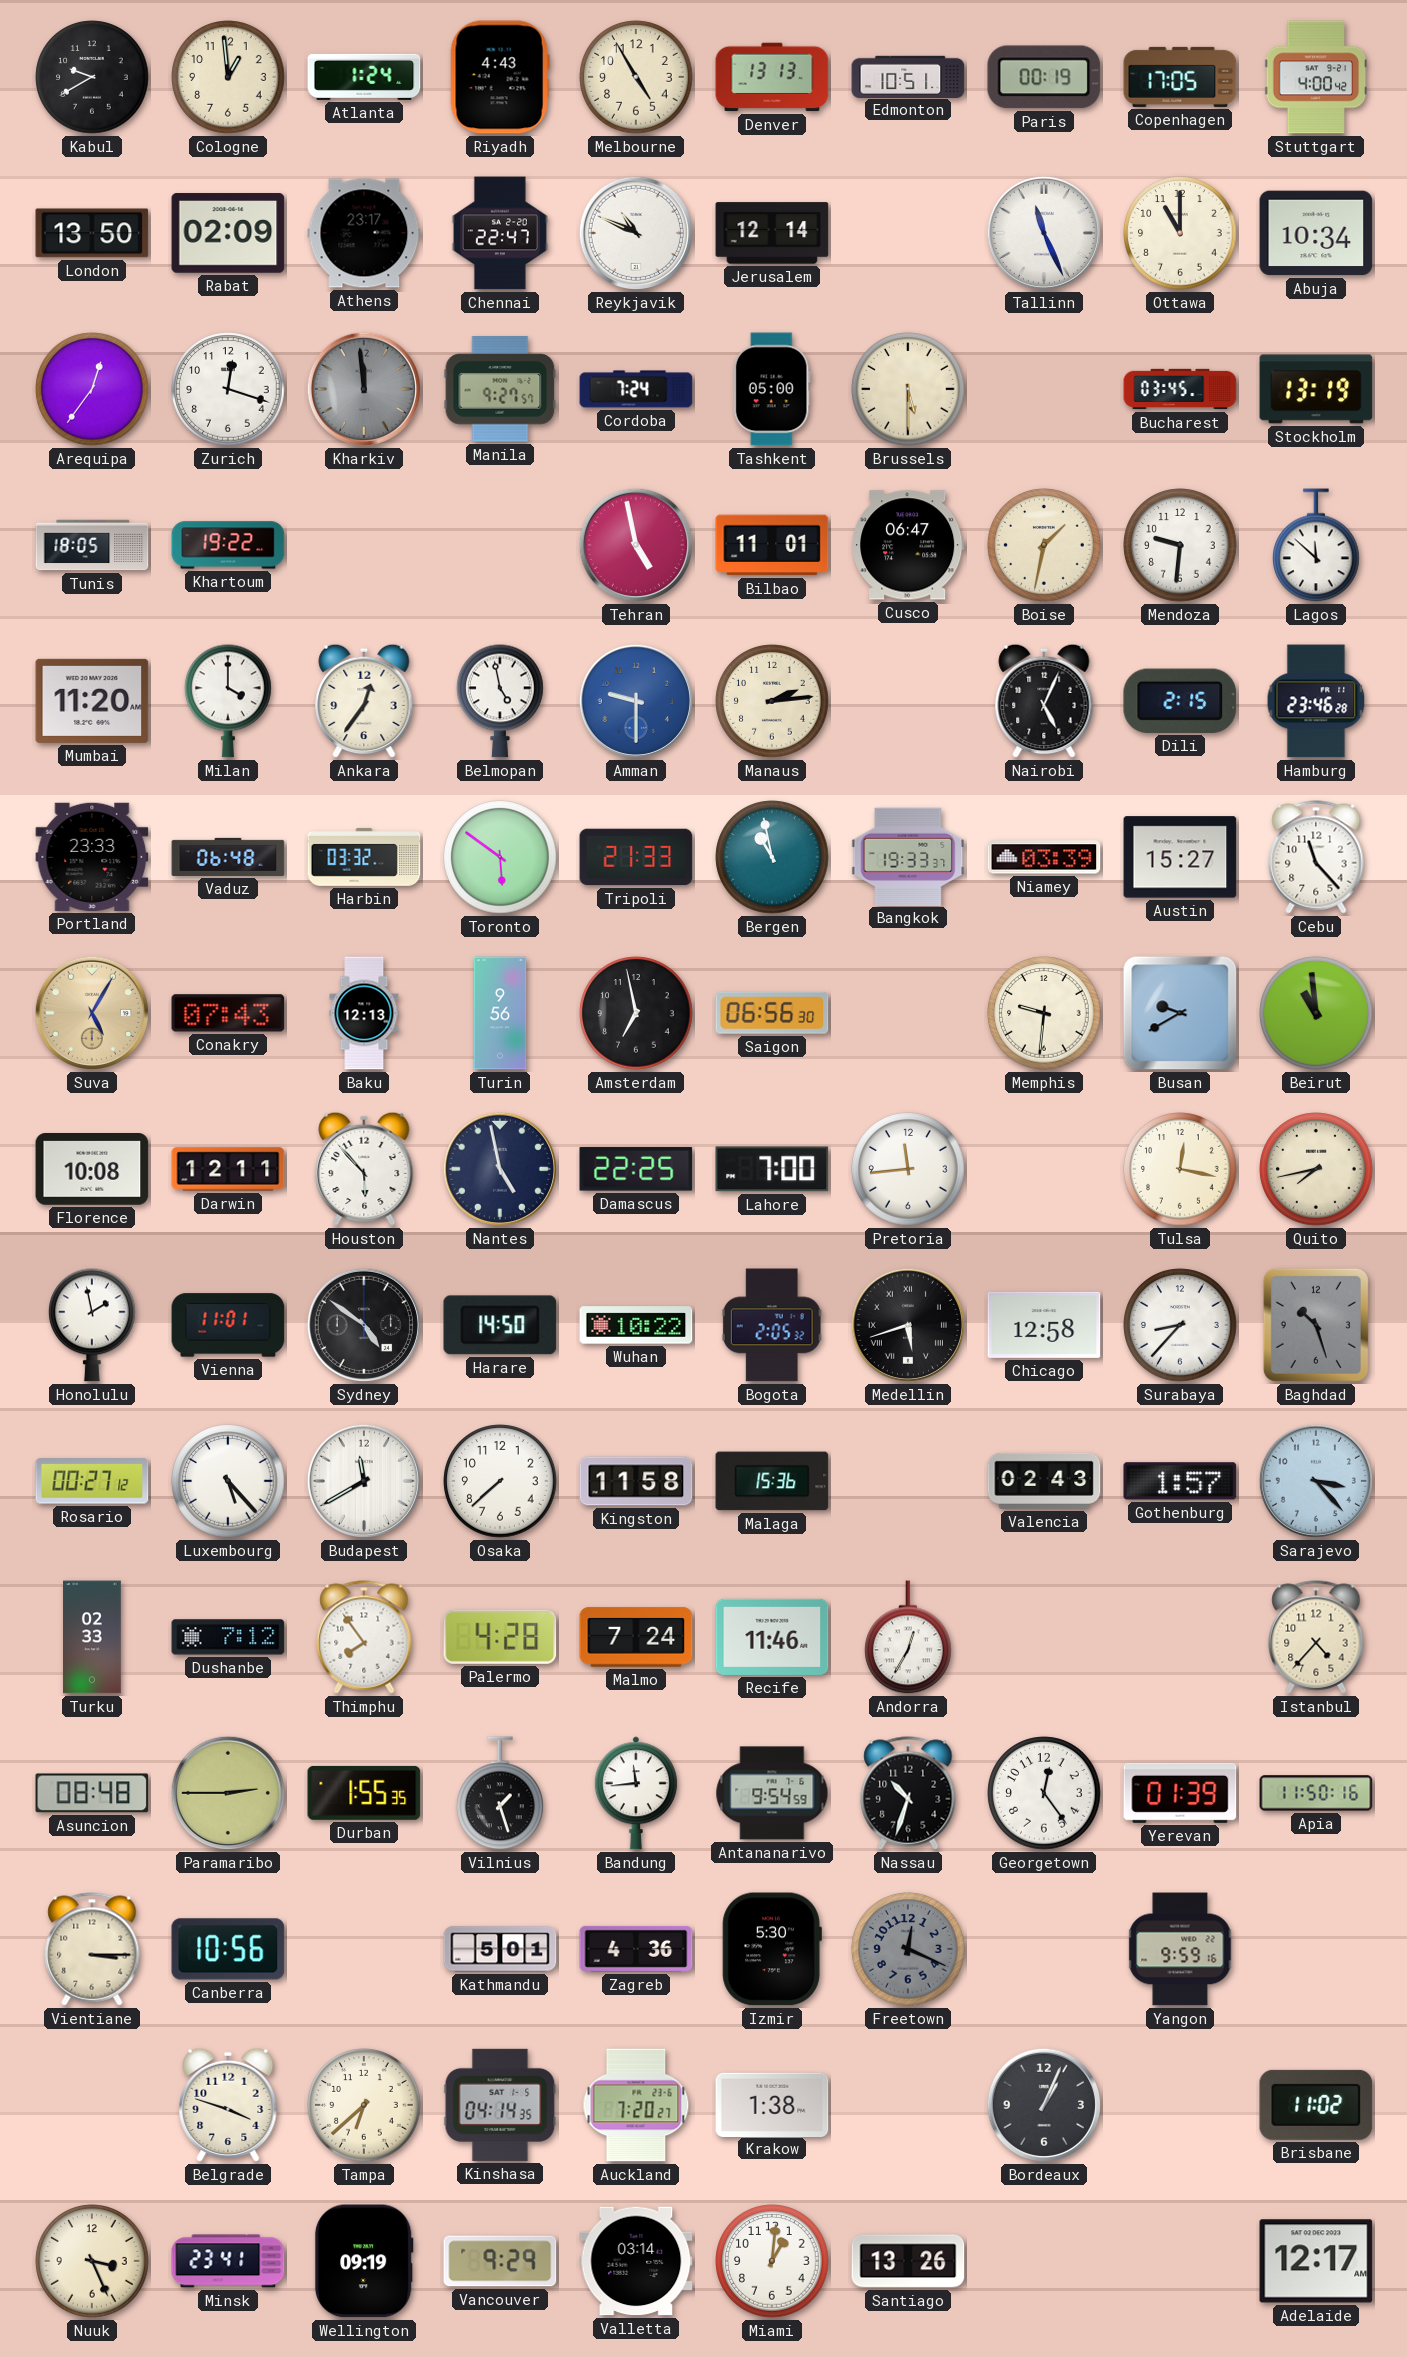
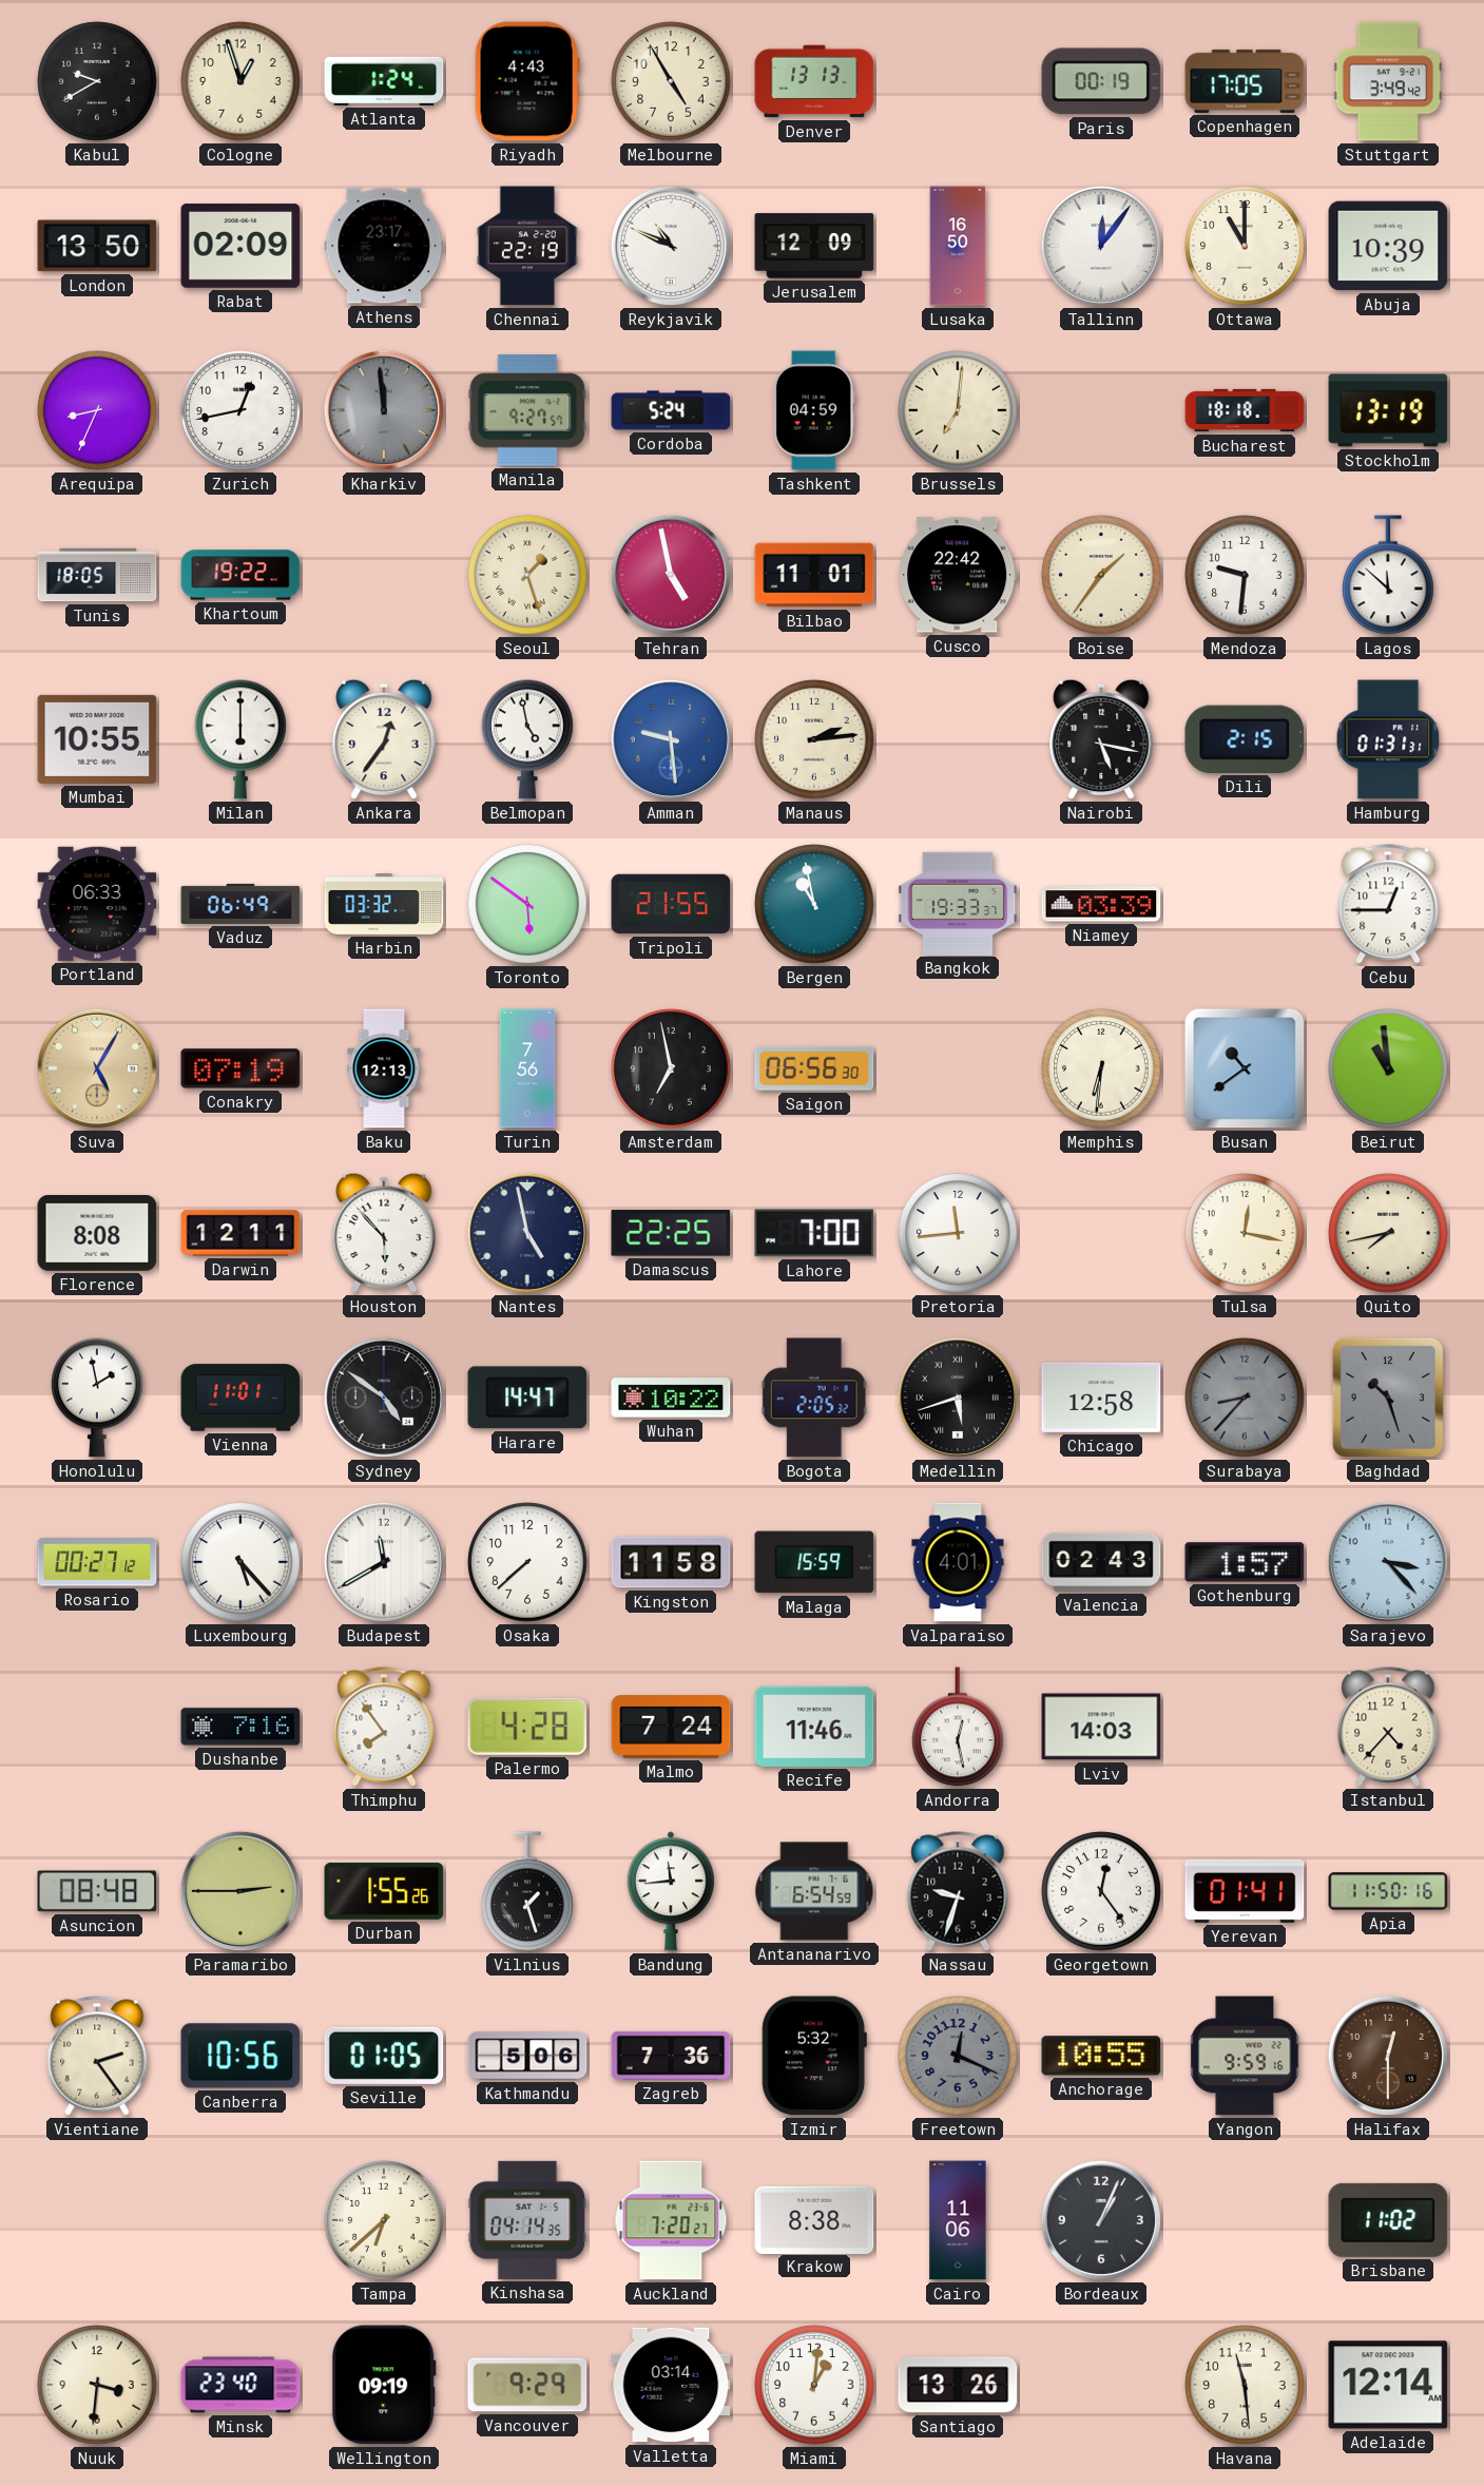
Cologne: 12:59 -> 12:57
Edmonton: 10:51 -> none
Stuttgart: 4:00 -> 3:49
Chennai: 22:47 -> 22:19
Jerusalem: 12:14 -> 12:09
Lusaka: none -> 16:50
Tallinn: 11:26 -> 12:06
Abuja: 10:34 -> 10:39
Arequipa: 12:36 -> 8:34
Zurich: 12:18 -> 12:43
Cordoba: 7:24 -> 5:24
Tashkent: 05:00 -> 04:59
Brussels: 5:30 -> 7:01
Bucharest: 03:45 -> 18:18
Seoul: none -> 1:27
Cusco: 06:47 -> 22:42
Boise: 1:32 -> 1:36
Mumbai: 11:20 -> 10:55
Milan: 4:00 -> 6:00
Amman: 9:30 -> 9:29
Nairobi: 5:04 -> 5:17
Hamburg: 23:46 -> 01:31
Portland: 23:33 -> 06:33
Vaduz: 06:48 -> 06:49
Tripoli: 21:33 -> 21:55
Austin: 15:27 -> none
Cebu: 11:23 -> 12:45
Conakry: 07:43 -> 07:19
Turin: 9:56 -> 7:56
Memphis: 9:31 -> 6:31
Busan: 9:40 -> 10:39
Florence: 10:08 -> 8:08
Harare: 14:50 -> 14:47
Surabaya dial: white -> grey
Malaga: 15:36 -> 15:59
Valparaiso: none -> 4:01
Turku: 02:33 -> none
Dushanbe: 7:12 -> 7:16
Andorra: 12:35 -> 12:28
Lviv: none -> 14:03
Durban: 1:55:35 -> 1:55:26
Antananarivo: 9:54 -> 6:54
Nassau: 10:33 -> 9:33
Yerevan: 01:39 -> 01:41
Vientiane: 3:15 -> 2:24
Seville: none -> 01:05
Kathmandu: 5:01 -> 5:06
Zagreb: 4:36 -> 7:36
Izmir: 5:30 -> 5:32
Anchorage: none -> 10:55
Halifax: none -> 12:30
Belgrade: 3:48 -> none
Krakow: 1:38 -> 8:38
Cairo: none -> 11:06
Nuuk: 3:26 -> 3:31
Minsk: 23:41 -> 23:40
Havana: none -> 11:29
Adelaide: 12:17 -> 12:14
